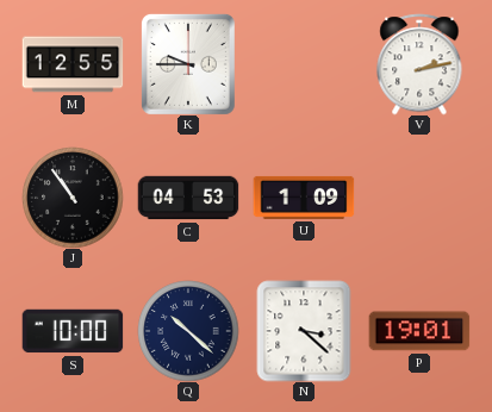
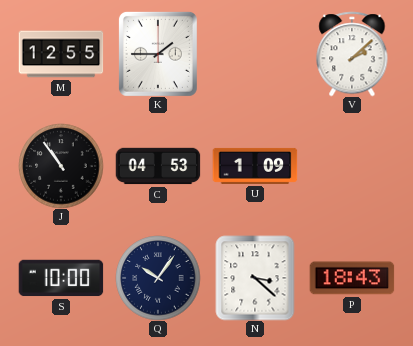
K: 9:45 -> 1:45
V: 2:13 -> 2:08
Q: 10:22 -> 10:06
P: 19:01 -> 18:43
